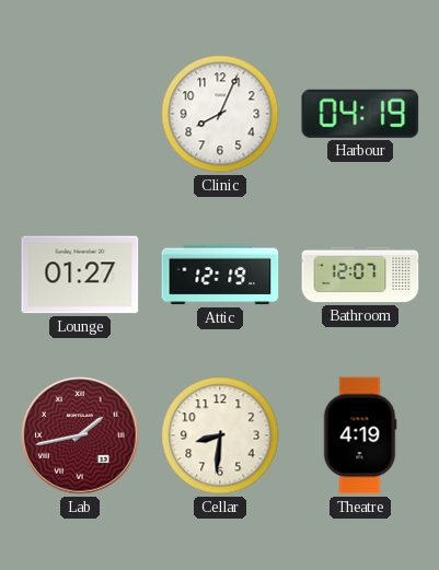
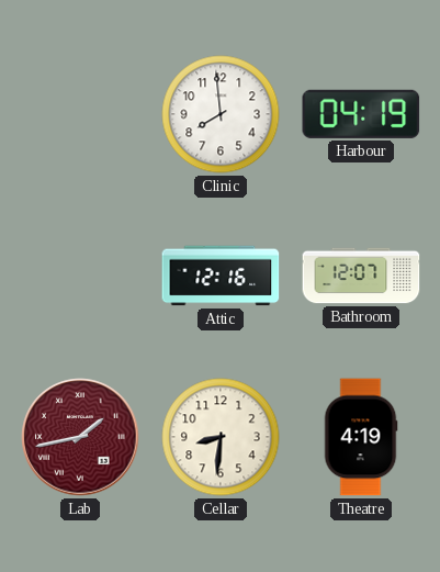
Clinic: 8:04 -> 7:59
Lounge: 01:27 -> none
Attic: 12:19 -> 12:16
